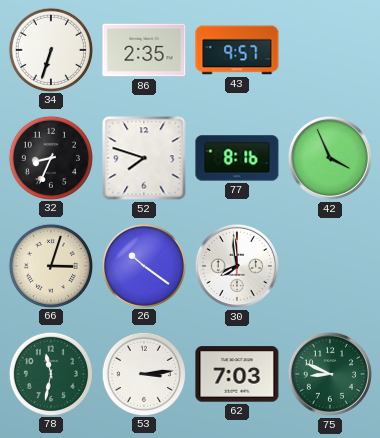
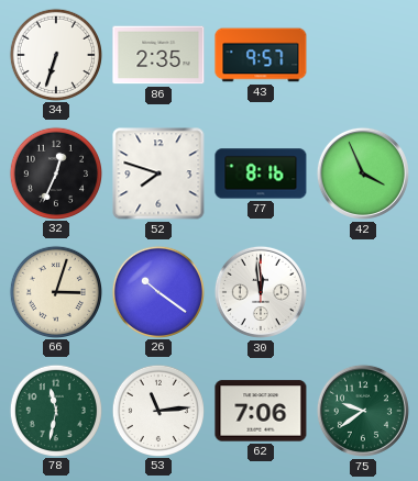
32: 8:34 -> 12:34
30: 7:59 -> 11:59
53: 3:14 -> 11:14
62: 7:03 -> 7:06
75: 8:49 -> 9:39
